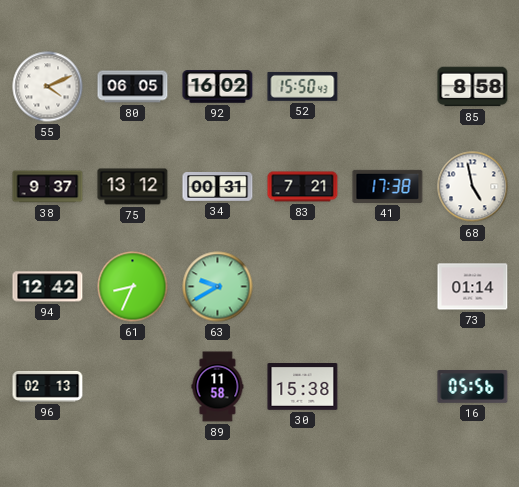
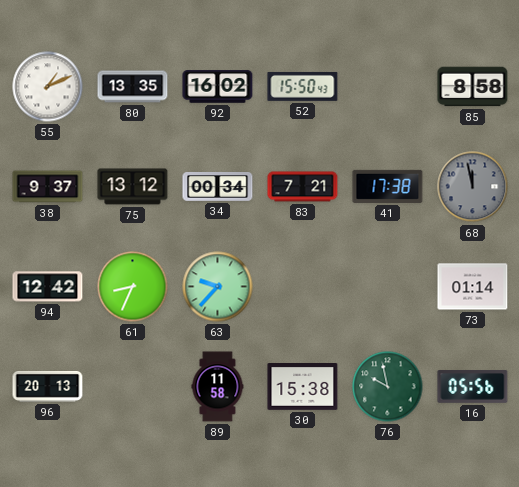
55: 4:11 -> 1:11
80: 06:05 -> 13:35
34: 00:31 -> 00:34
68: 4:58 -> 11:58
68 dial: white -> grey
63: 9:40 -> 9:37
96: 02:13 -> 20:13
76: none -> 9:58
